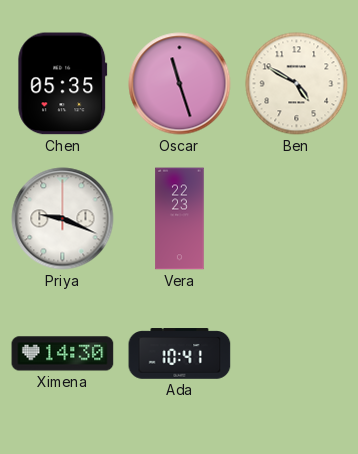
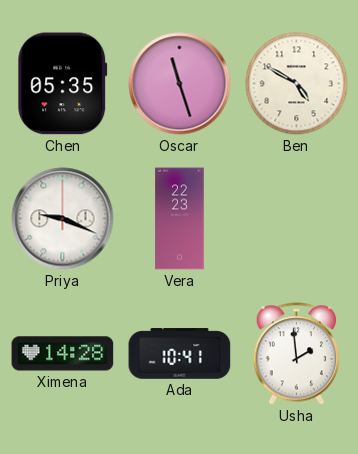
Ximena: 14:30 -> 14:28
Usha: none -> 1:59
